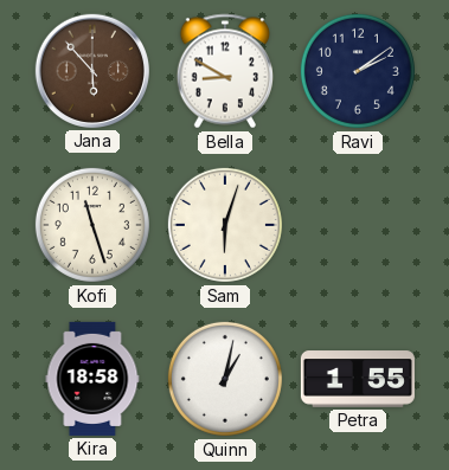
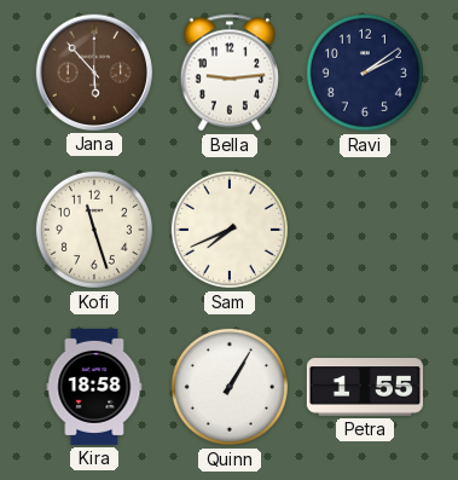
Bella: 8:50 -> 9:14
Sam: 6:03 -> 7:41
Quinn: 1:02 -> 1:05
